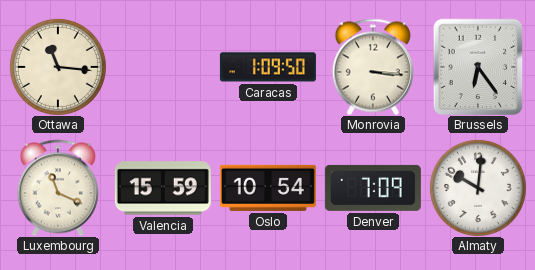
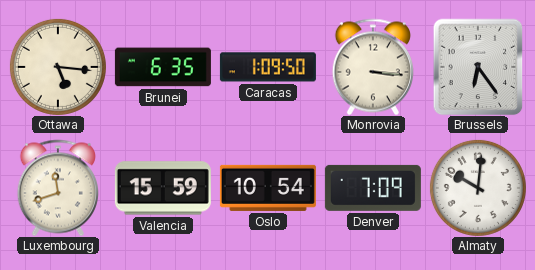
Ottawa: 11:16 -> 5:16
Brunei: none -> 6:35
Luxembourg: 11:19 -> 11:42
